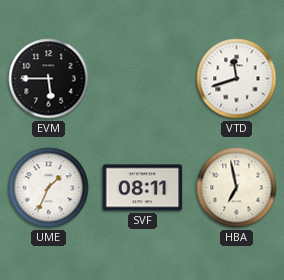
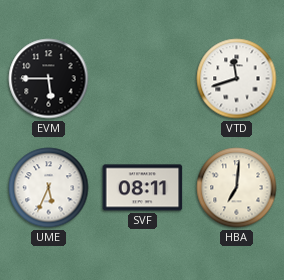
UME: 1:34 -> 5:34
HBA: 6:58 -> 7:01
